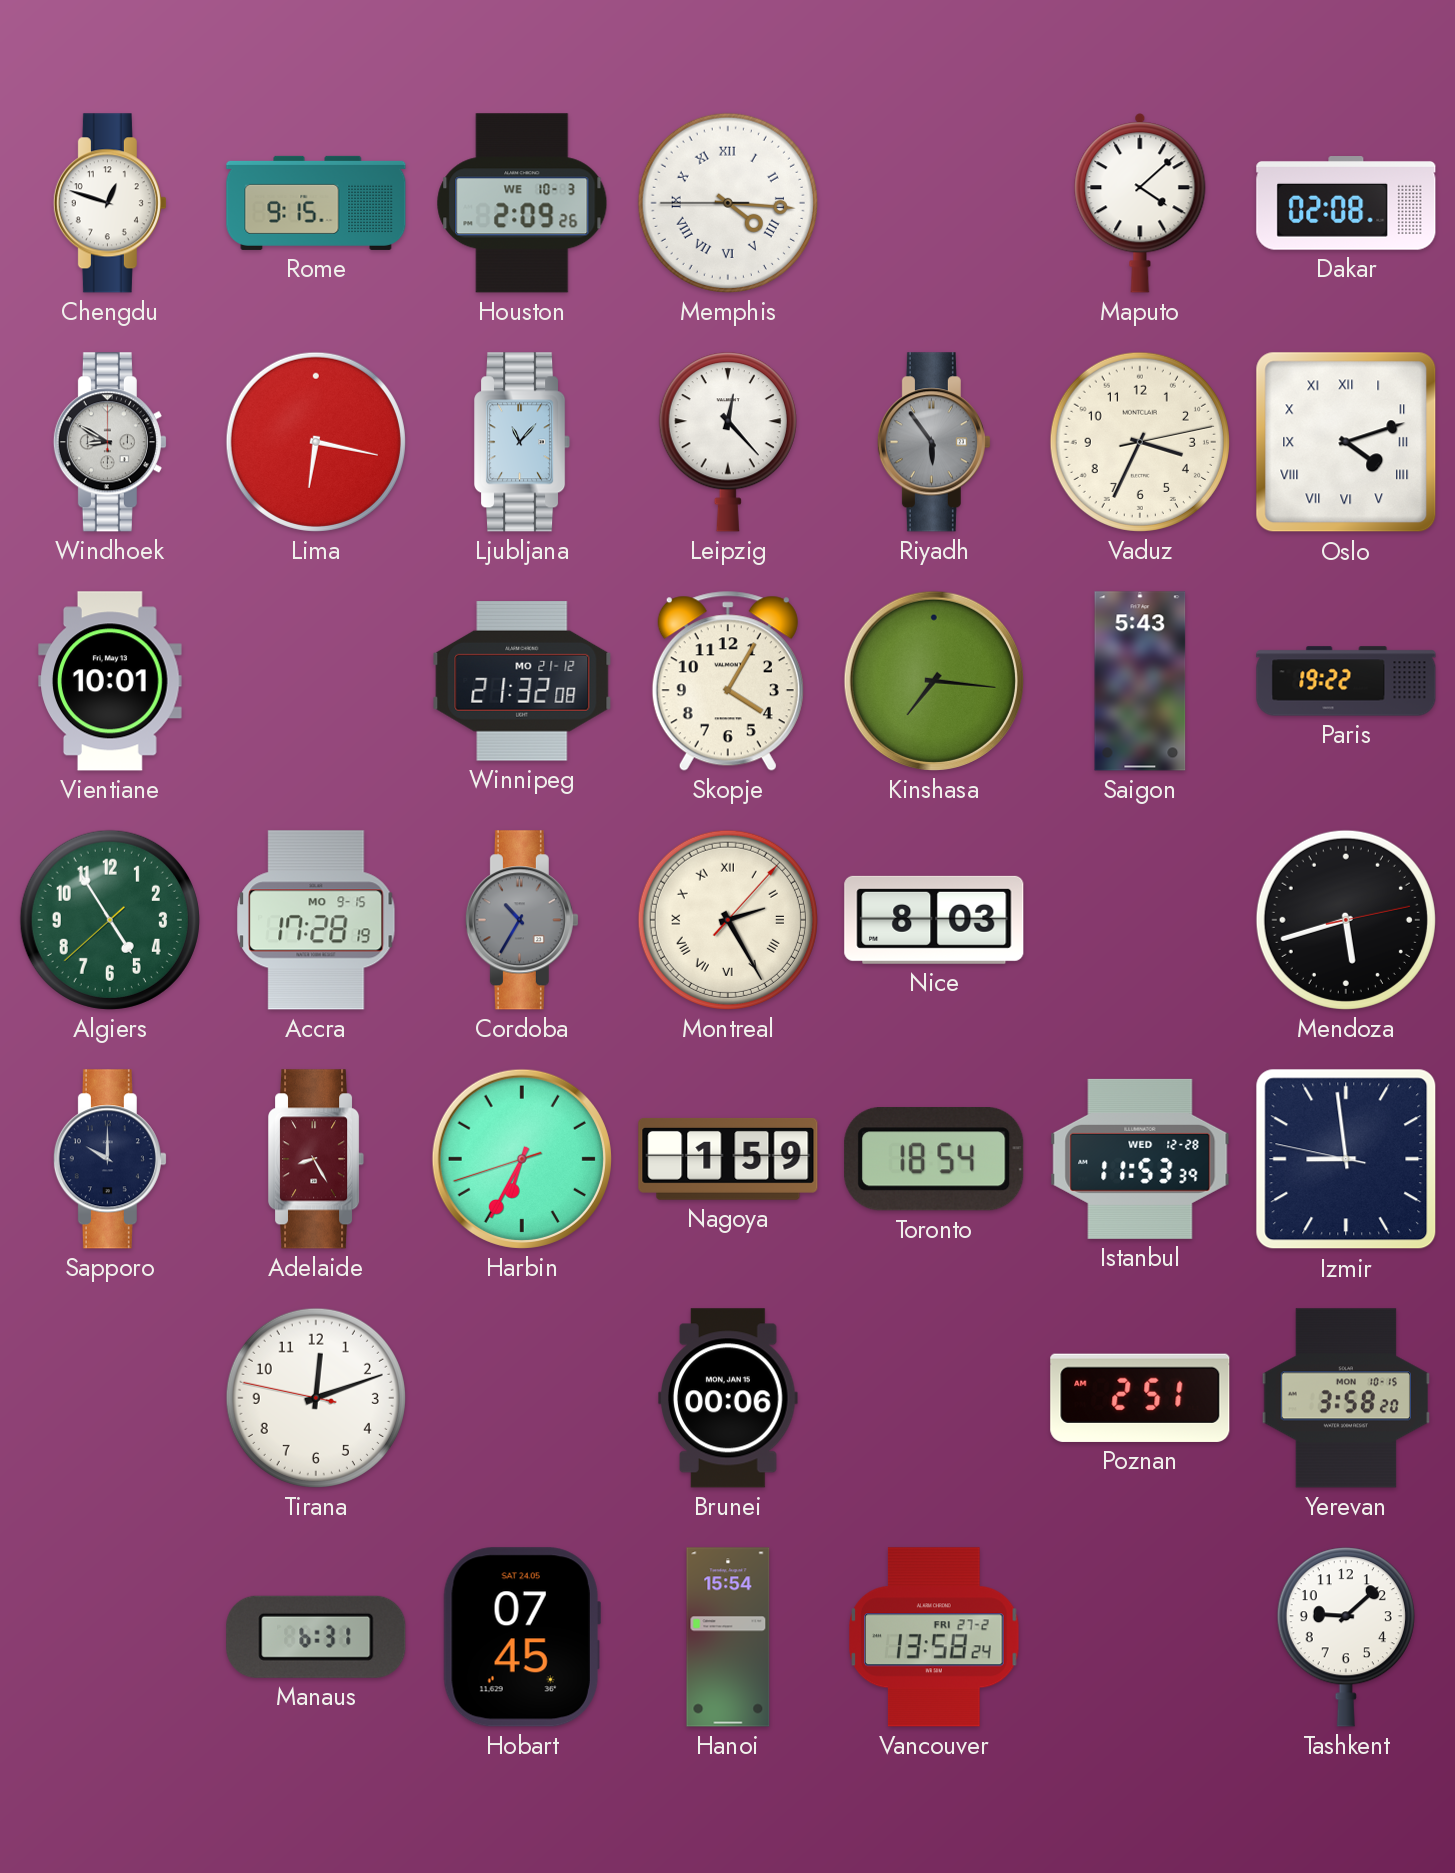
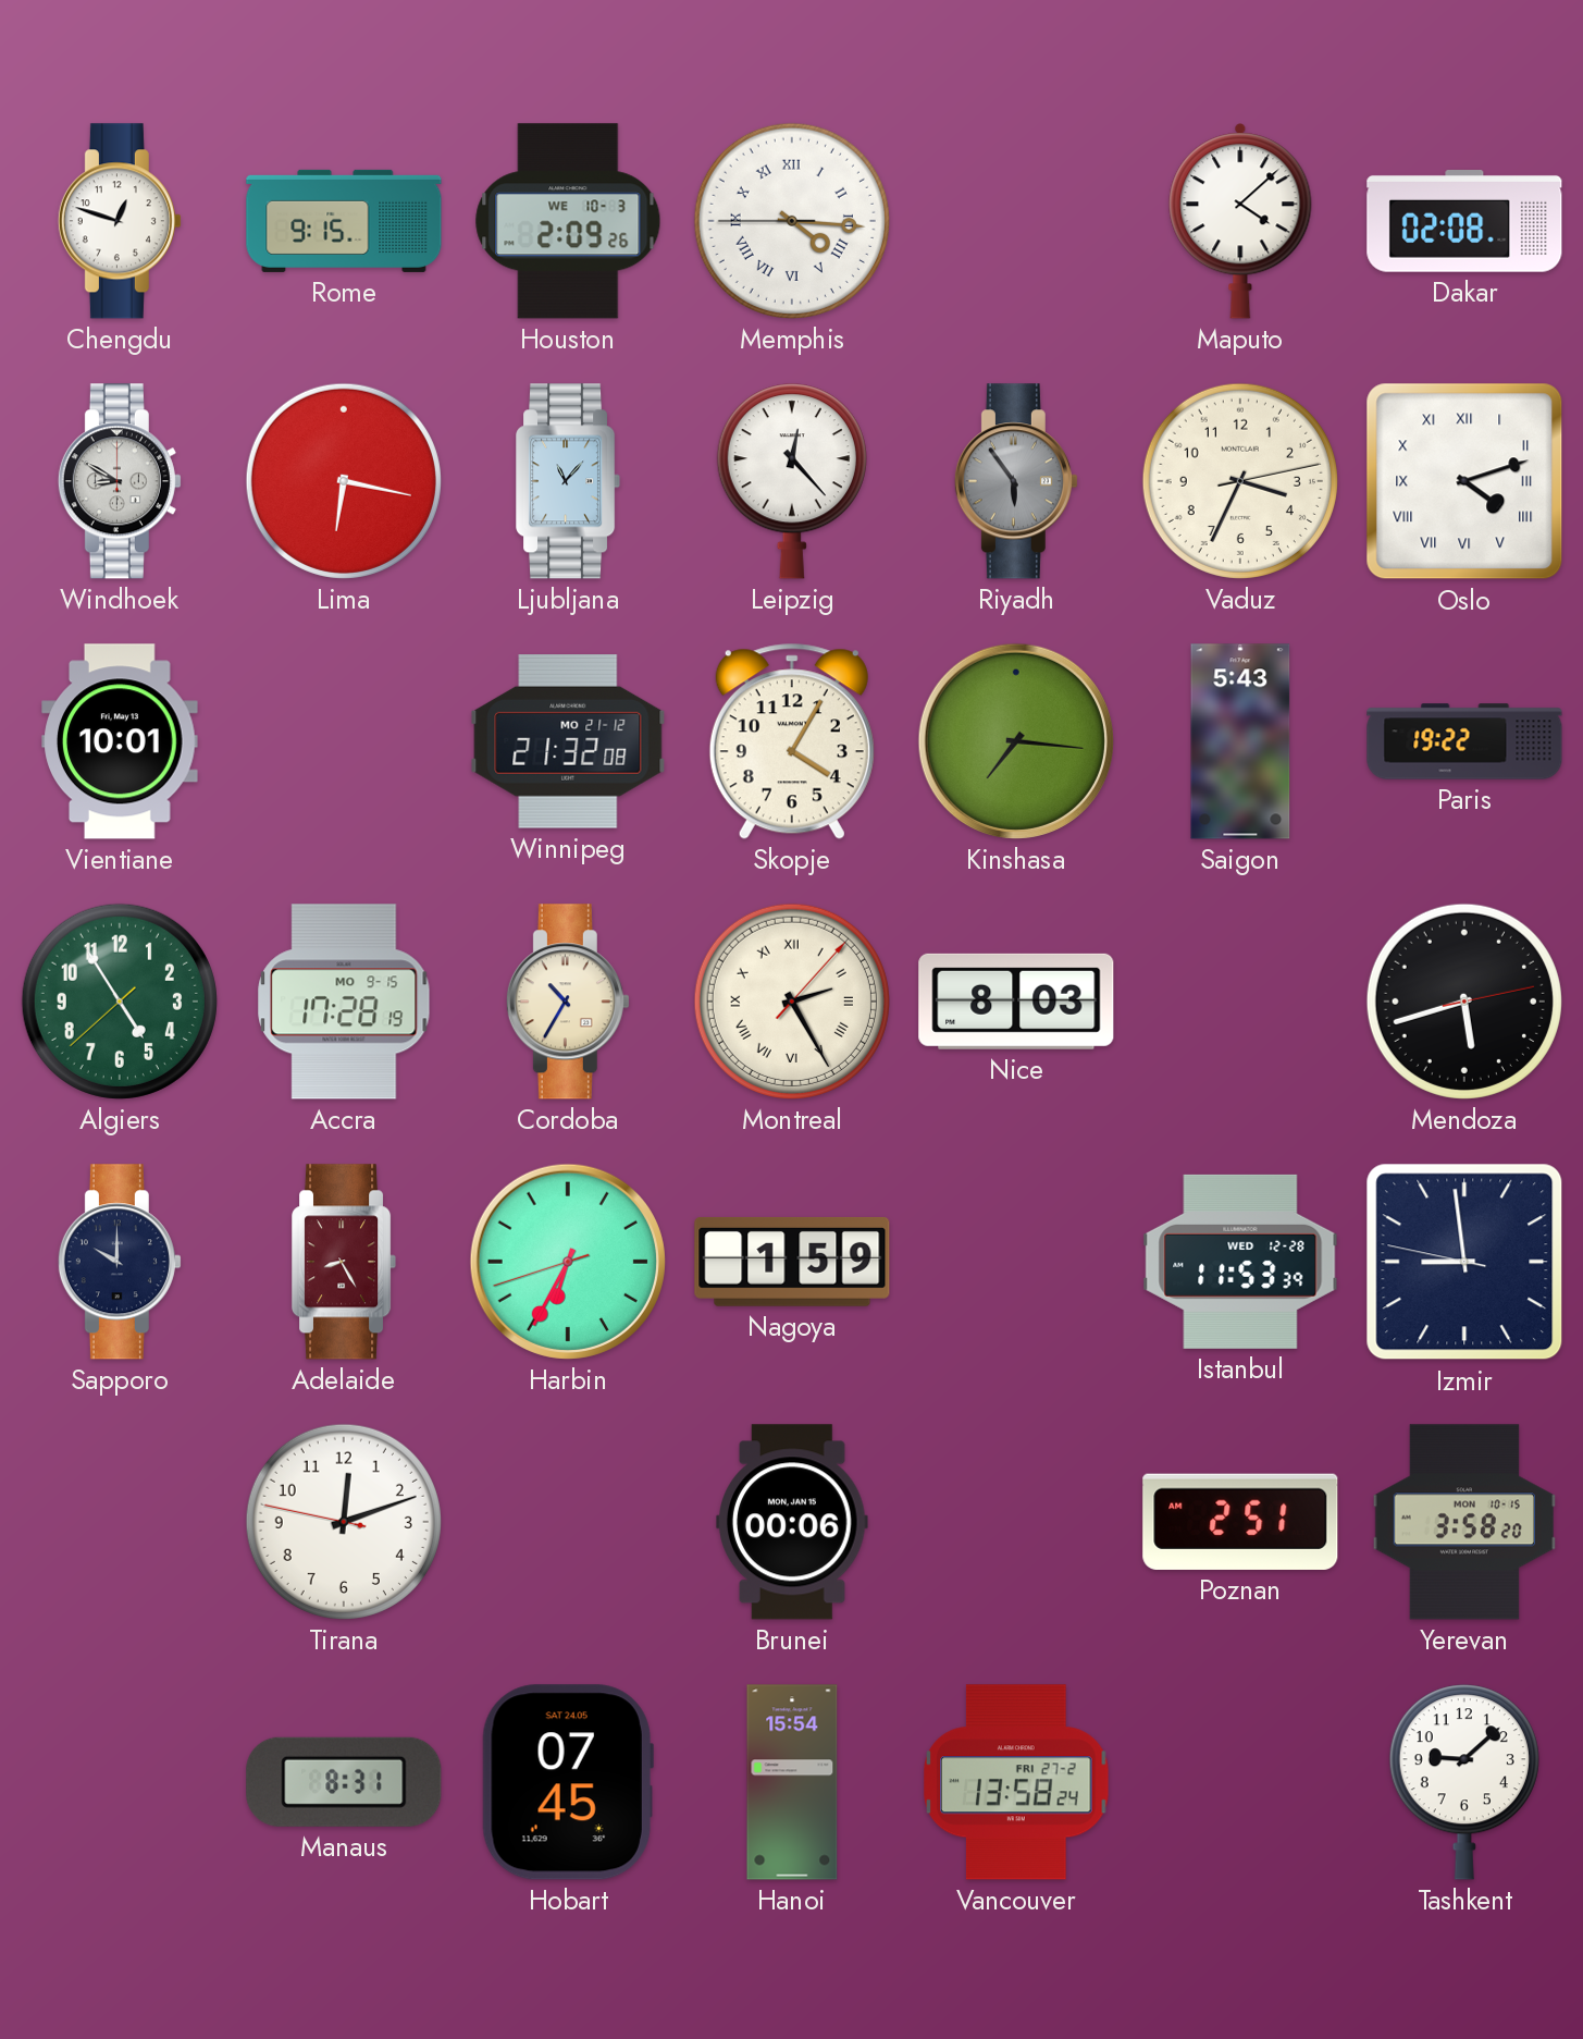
Cordoba dial: grey -> cream
Toronto: 18:54 -> none
Manaus: 6:31 -> 8:31
